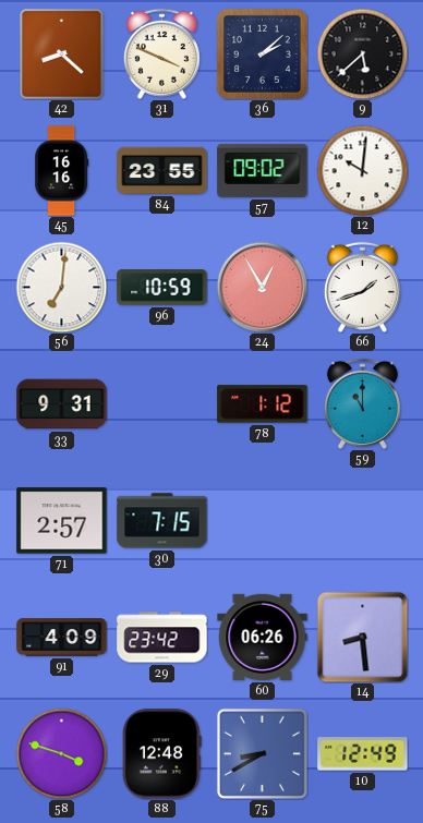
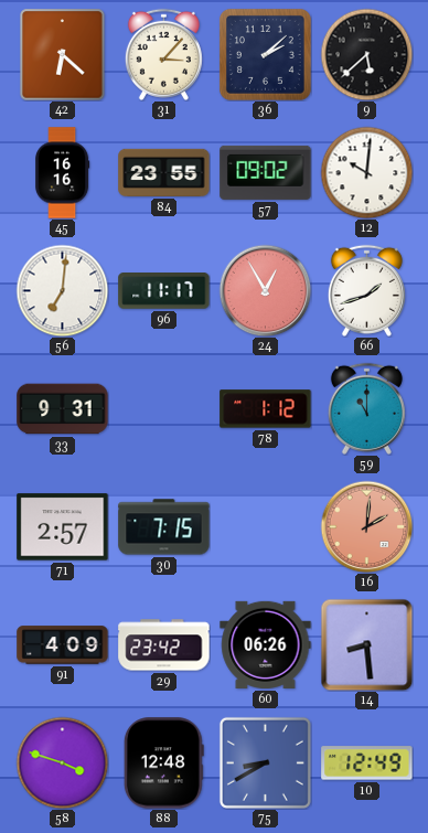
42: 8:22 -> 6:22
31: 3:49 -> 3:07
96: 10:59 -> 11:17
16: none -> 2:01
